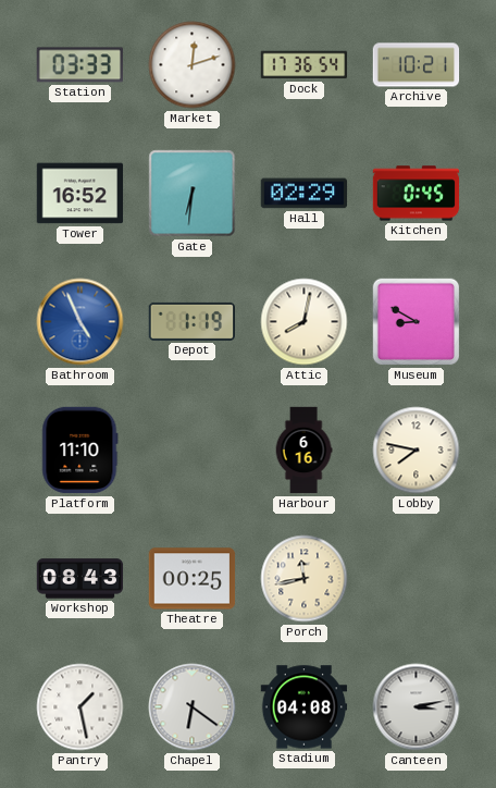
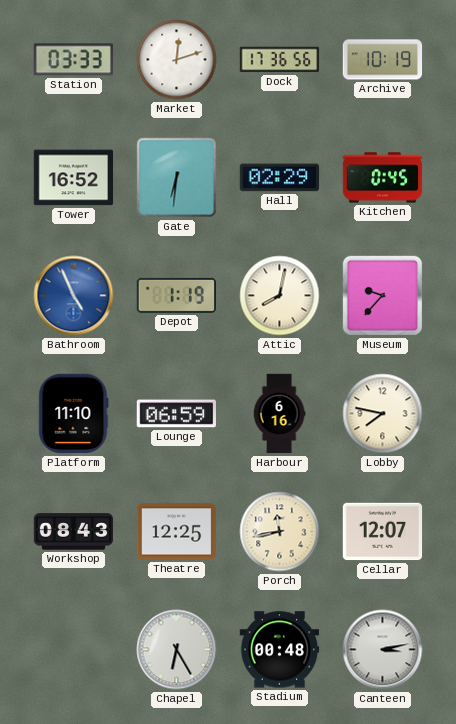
Dock: 17:36:54 -> 17:36:56
Archive: 10:21 -> 10:19
Museum: 8:50 -> 9:37
Lounge: none -> 06:59
Theatre: 00:25 -> 12:25
Cellar: none -> 12:07
Pantry: 1:28 -> none
Chapel: 6:21 -> 6:25
Stadium: 04:08 -> 00:48
